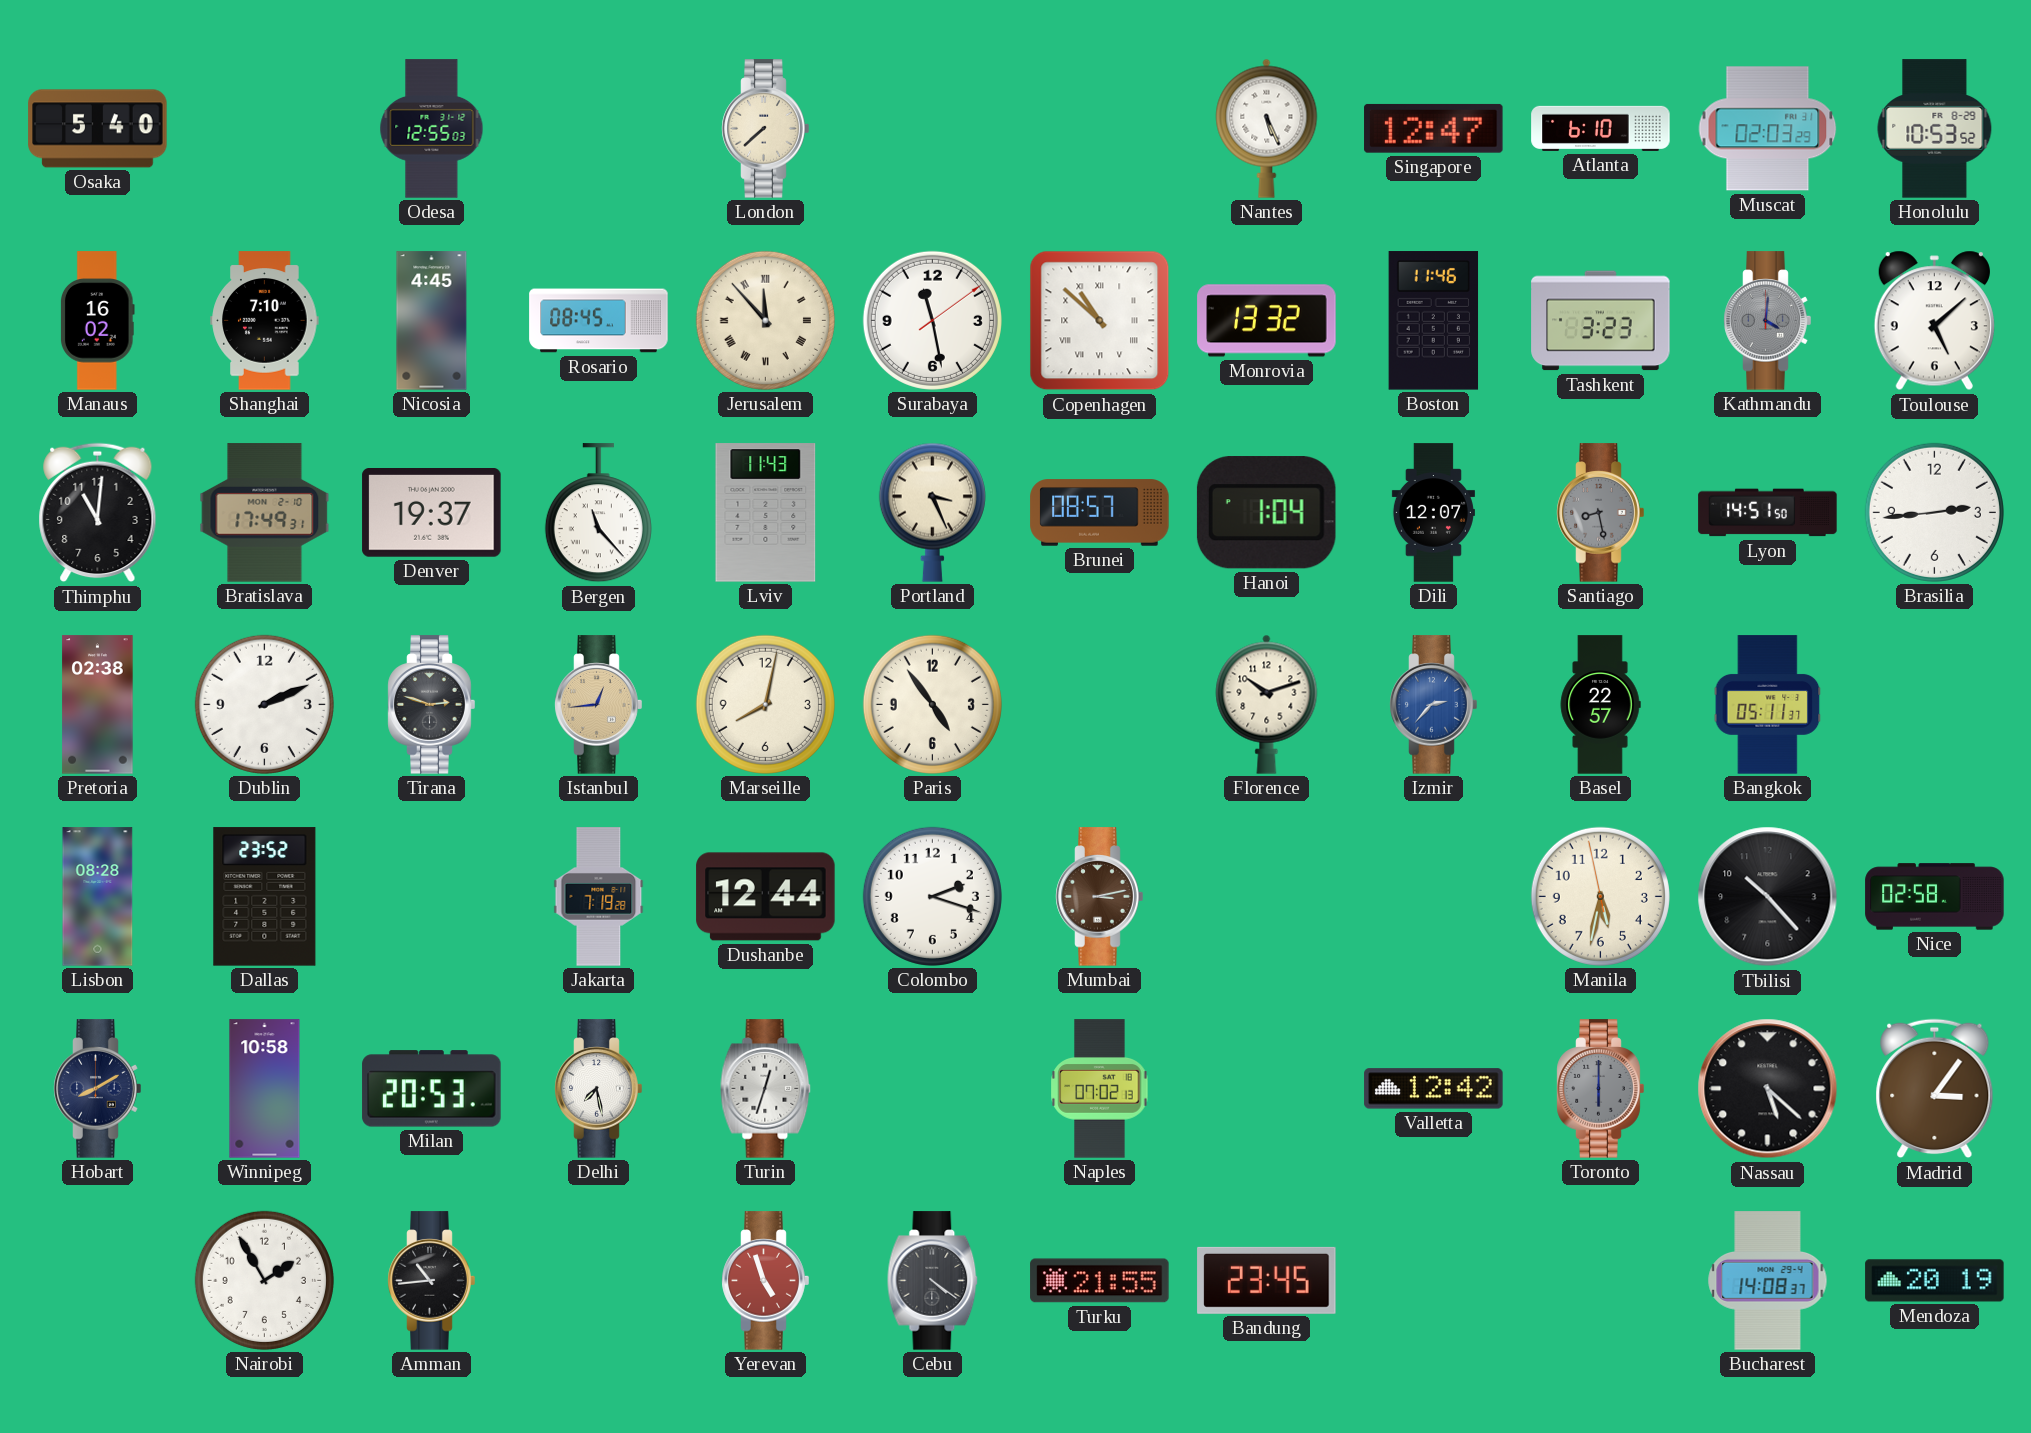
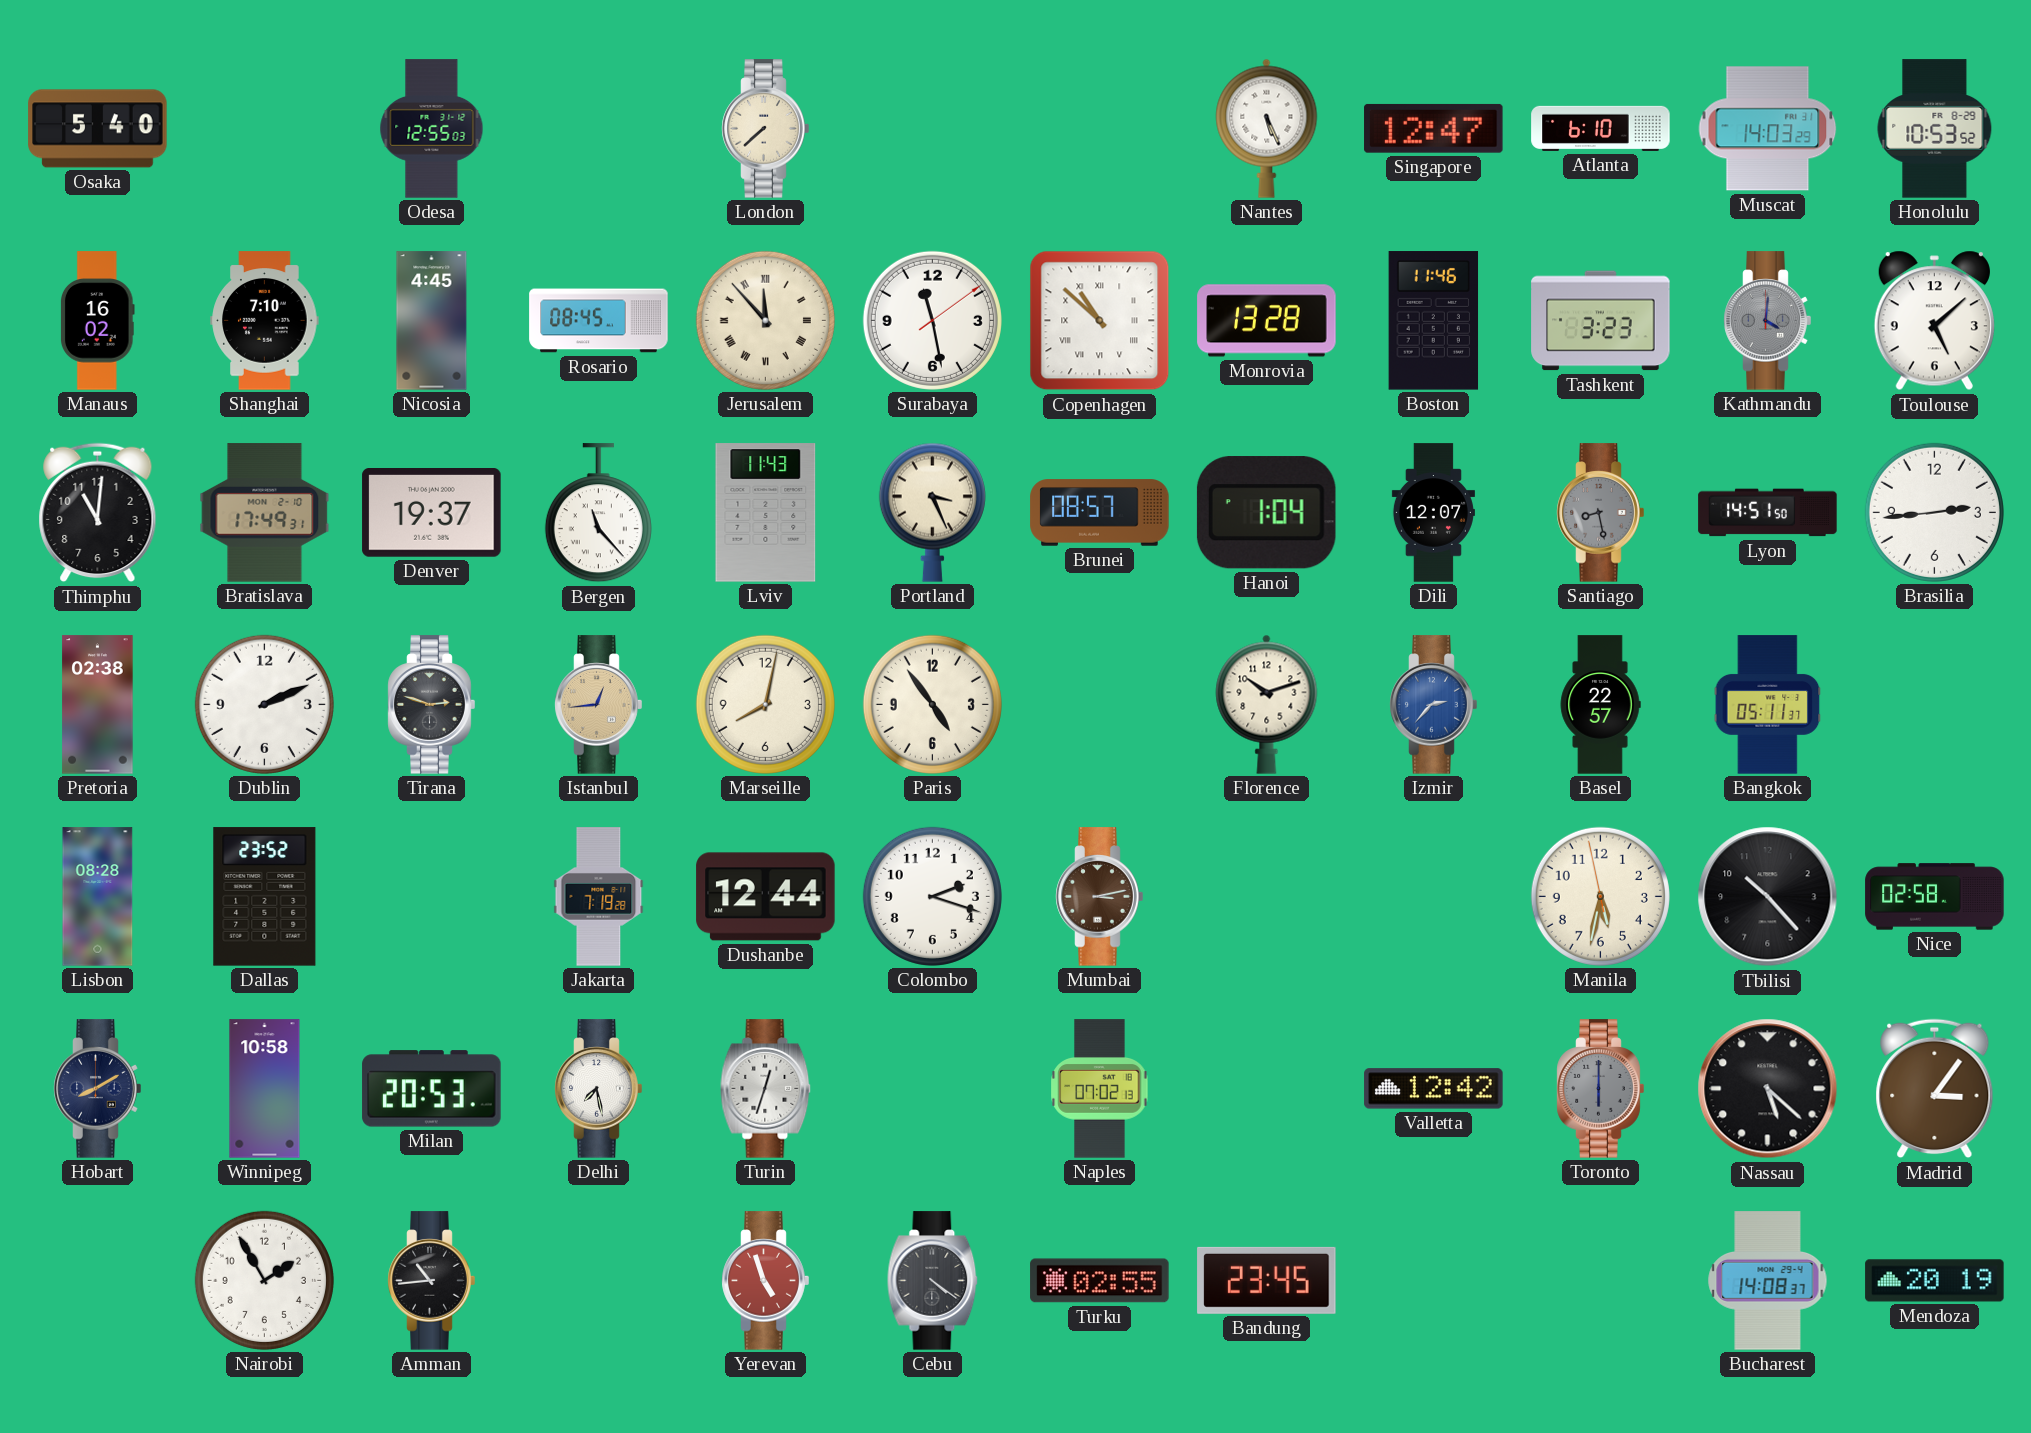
Muscat: 02:03 -> 14:03
Monrovia: 13:32 -> 13:28
Turku: 21:55 -> 02:55
